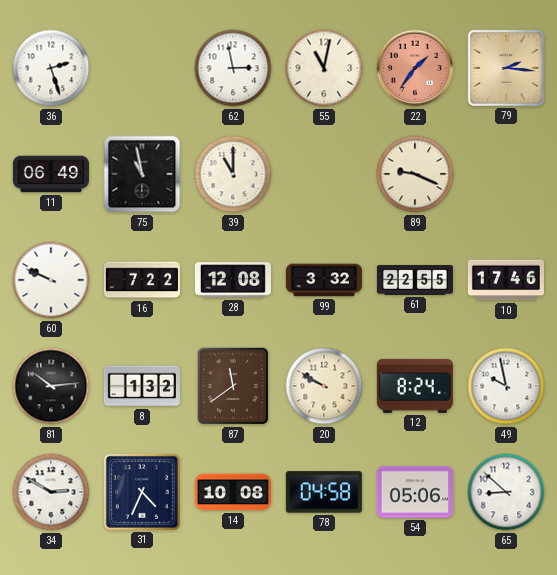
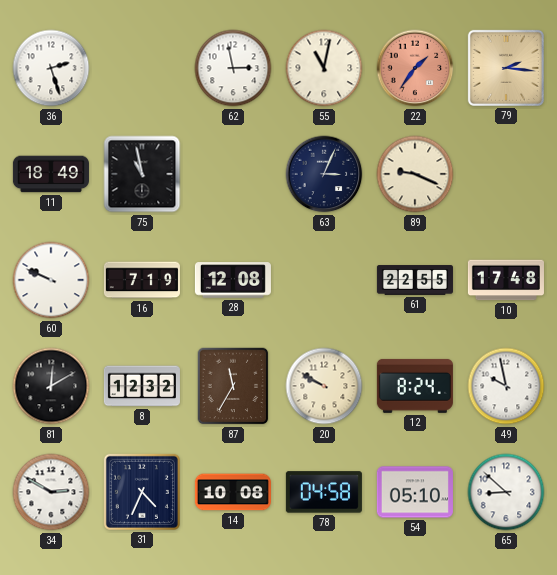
11: 06:49 -> 18:49
39: 11:00 -> none
63: none -> 3:04
16: 7:22 -> 7:19
99: 3:32 -> none
10: 17:46 -> 17:48
81: 10:14 -> 12:10
8: 1:32 -> 12:32
87: 11:39 -> 11:35
54: 05:06 -> 05:10
